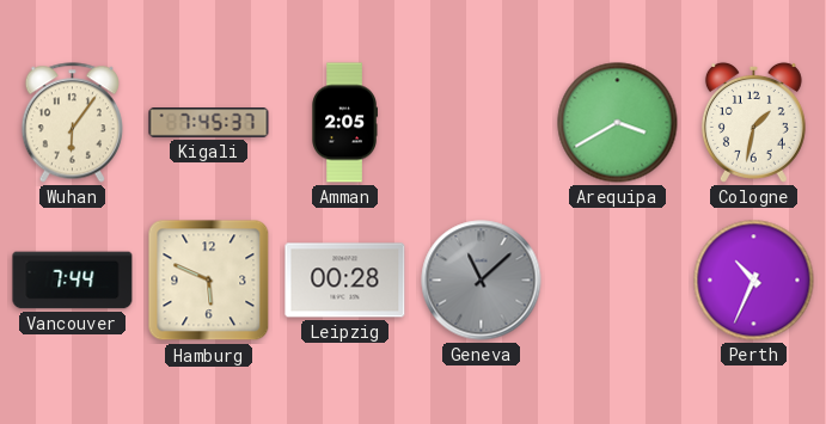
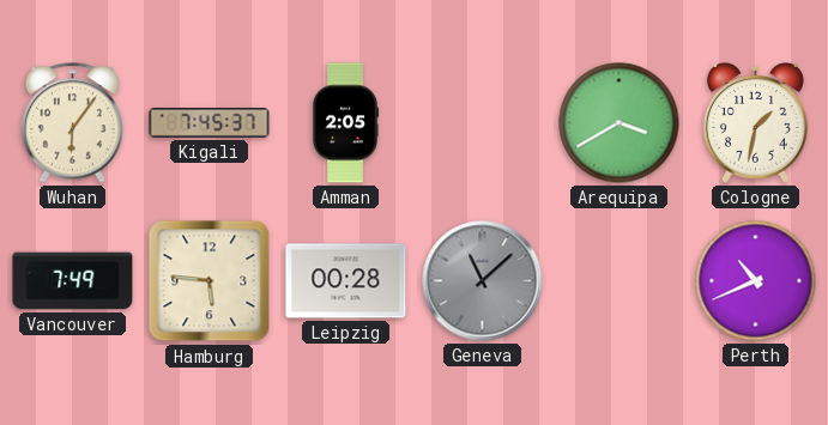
Vancouver: 7:44 -> 7:49
Hamburg: 5:49 -> 5:46
Perth: 10:34 -> 10:41
